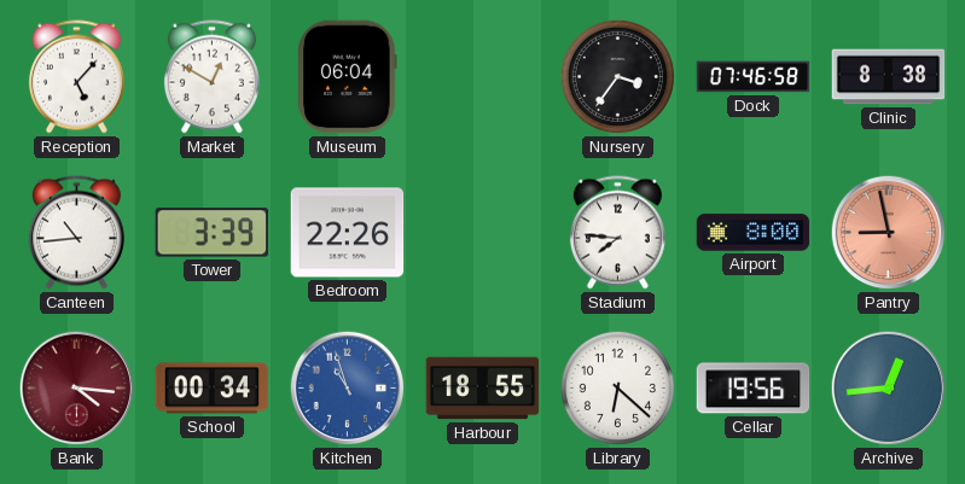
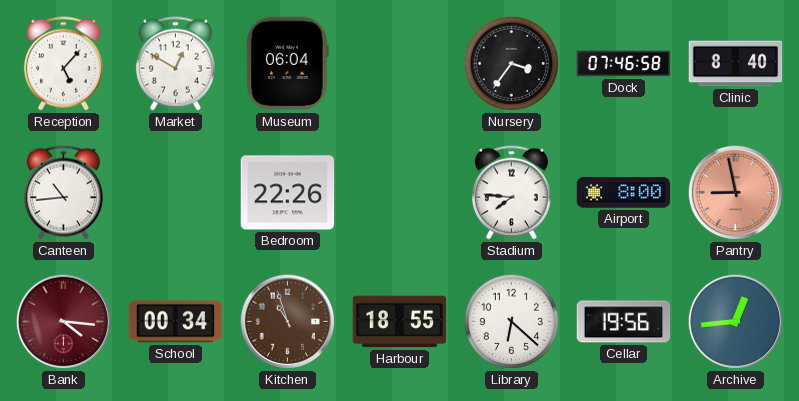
Clinic: 8:38 -> 8:40
Tower: 3:39 -> none
Kitchen dial: blue -> brown
